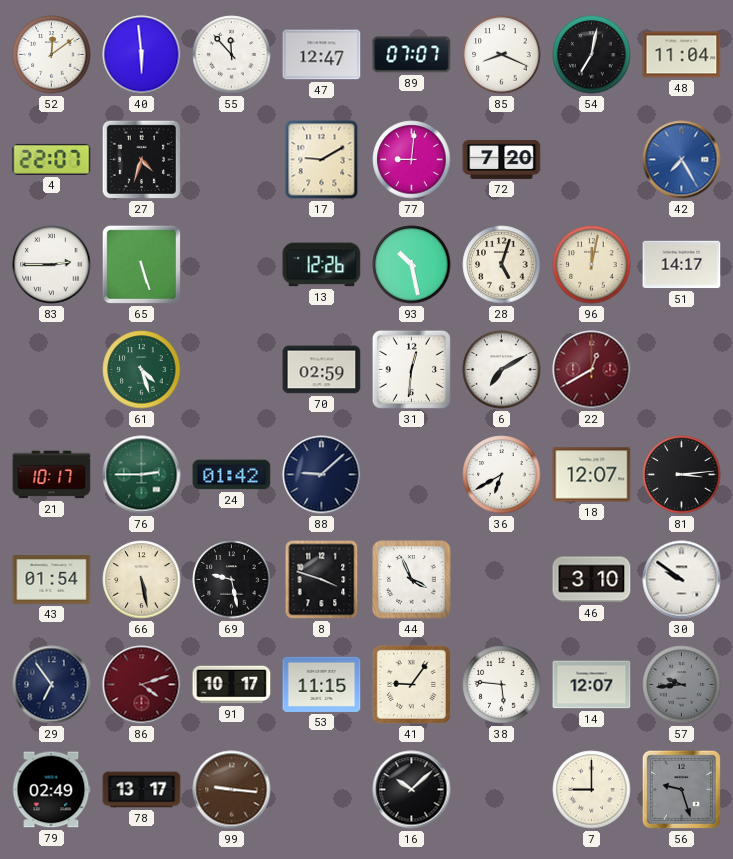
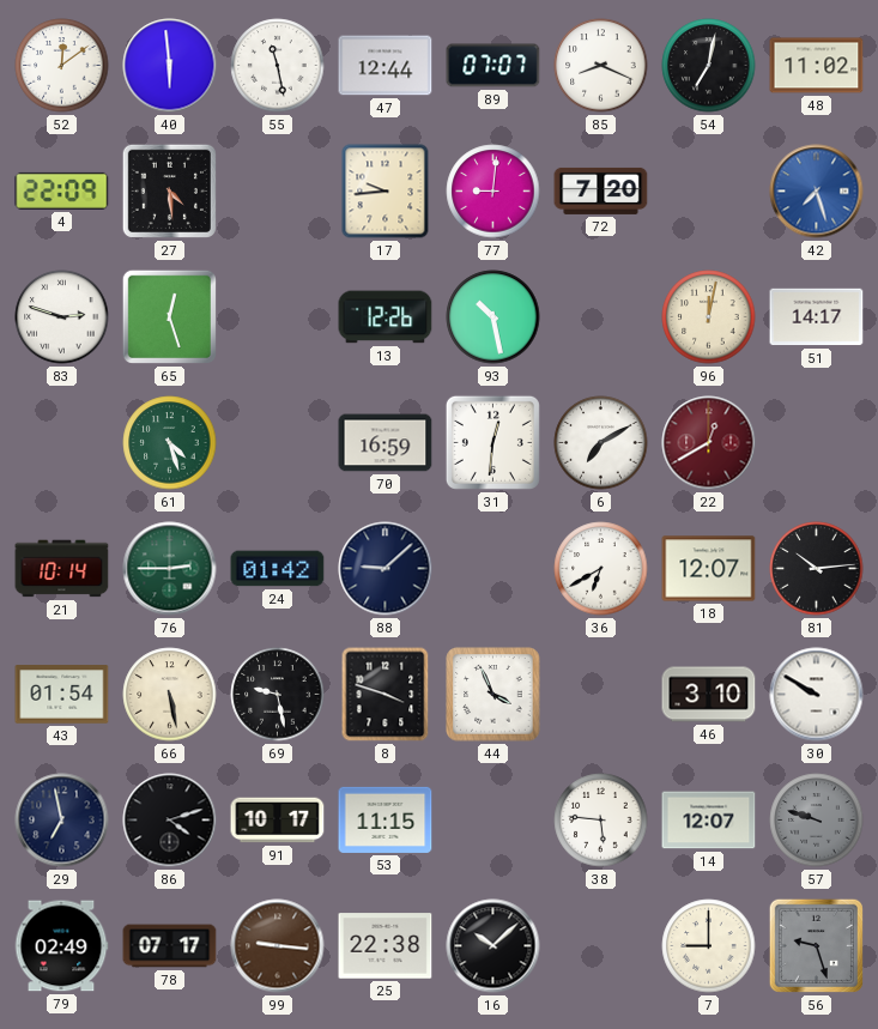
55: 11:53 -> 11:28
47: 12:47 -> 12:44
48: 11:04 -> 11:02
4: 22:07 -> 22:09
27: 4:33 -> 4:29
17: 9:10 -> 9:44
42: 7:25 -> 7:27
83: 2:45 -> 2:48
65: 5:27 -> 12:27
28: 5:03 -> none
70: 02:59 -> 16:59
21: 10:17 -> 10:14
81: 3:14 -> 10:14
30: 9:51 -> 9:50
29: 6:54 -> 6:58
86 dial: burgundy -> black
41: 9:06 -> none
57: 9:44 -> 9:48
78: 13:17 -> 07:17
25: none -> 22:38
